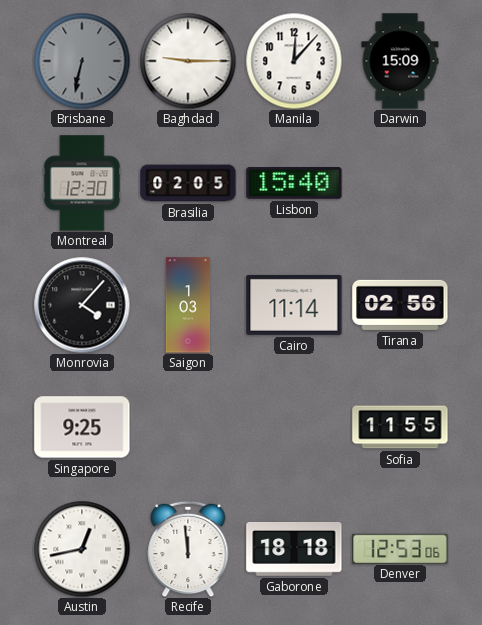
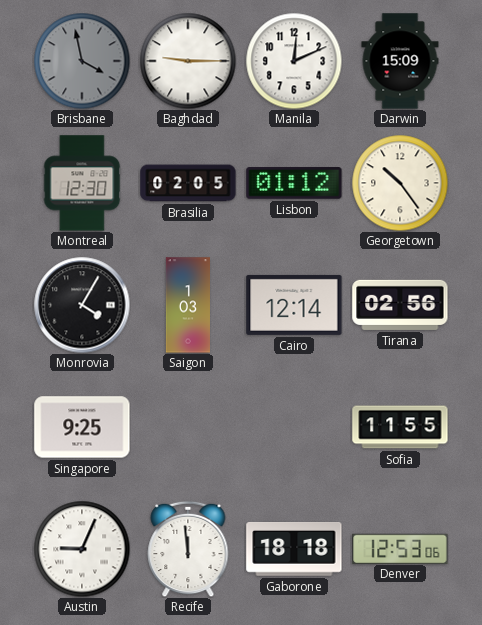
Brisbane: 6:32 -> 3:58
Manila: 12:07 -> 12:11
Lisbon: 15:40 -> 01:12
Georgetown: none -> 10:24
Monrovia: 4:07 -> 4:05
Cairo: 11:14 -> 12:14
Austin: 12:43 -> 9:04
